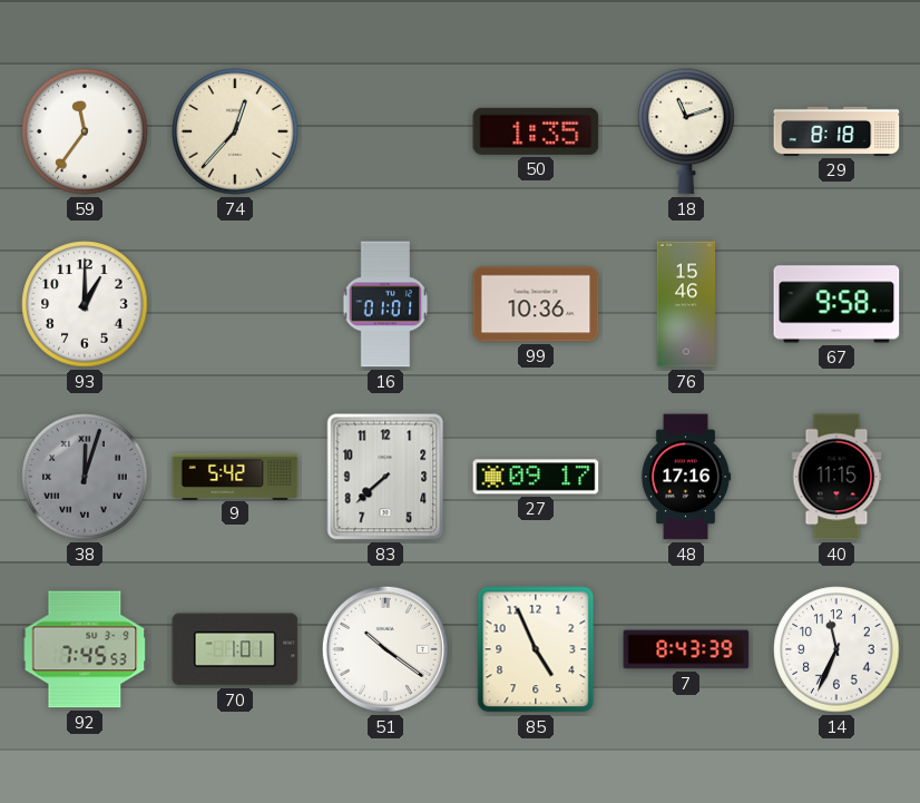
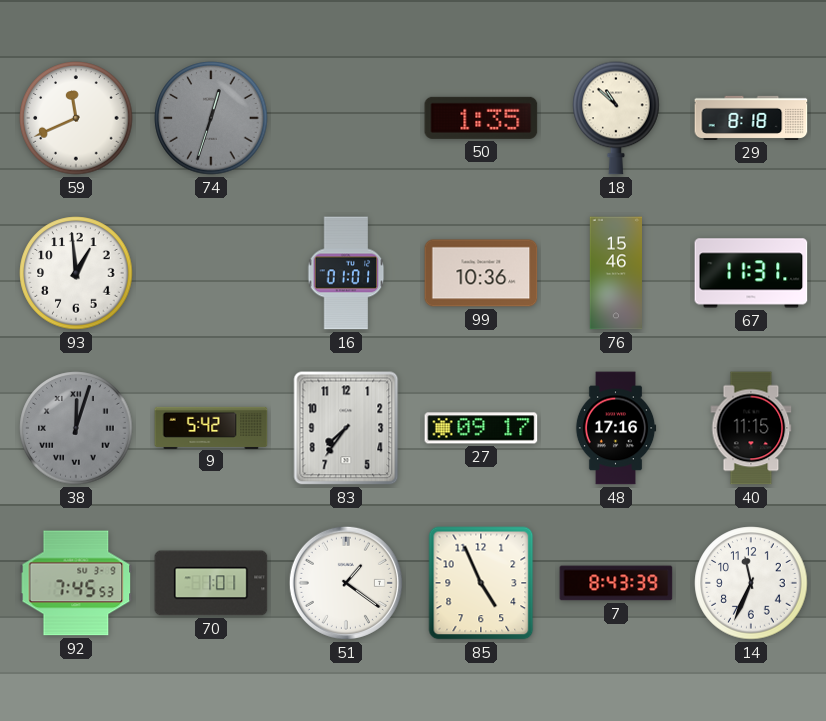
59: 11:36 -> 11:41
74: 12:37 -> 12:33
74 dial: cream -> grey
18: 11:12 -> 10:52
93: 1:00 -> 12:59
67: 9:58 -> 11:31
83: 7:38 -> 7:36
51: 10:21 -> 1:21
